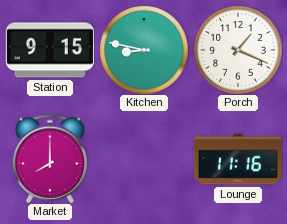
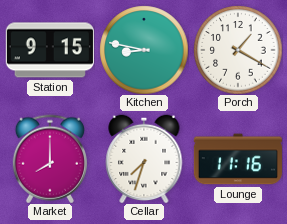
Porch: 1:19 -> 1:20
Cellar: none -> 7:33
